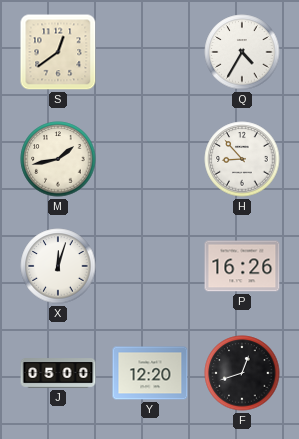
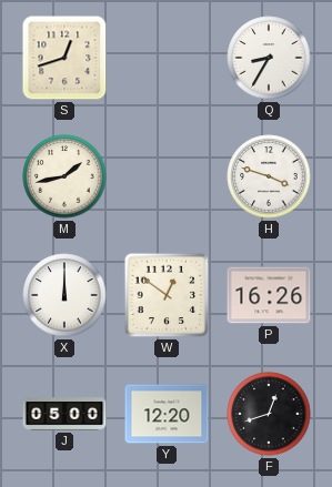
S: 12:39 -> 12:42
Q: 4:35 -> 8:35
H: 8:53 -> 3:48
X: 12:03 -> 12:00
W: none -> 12:51
